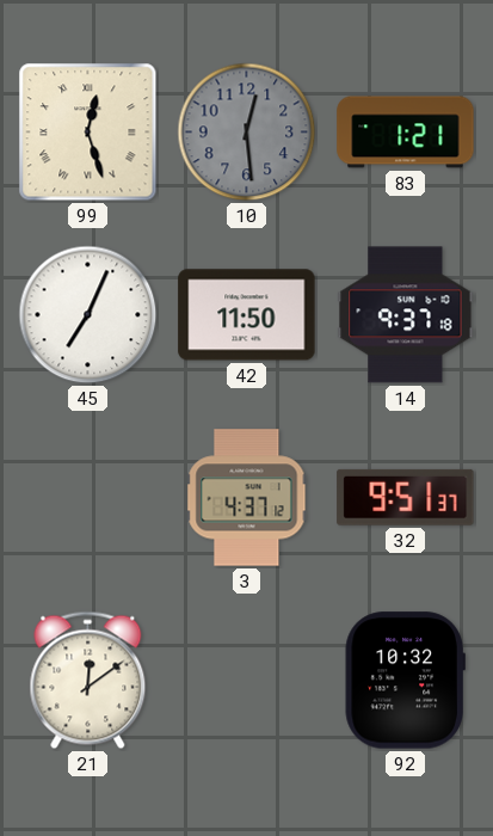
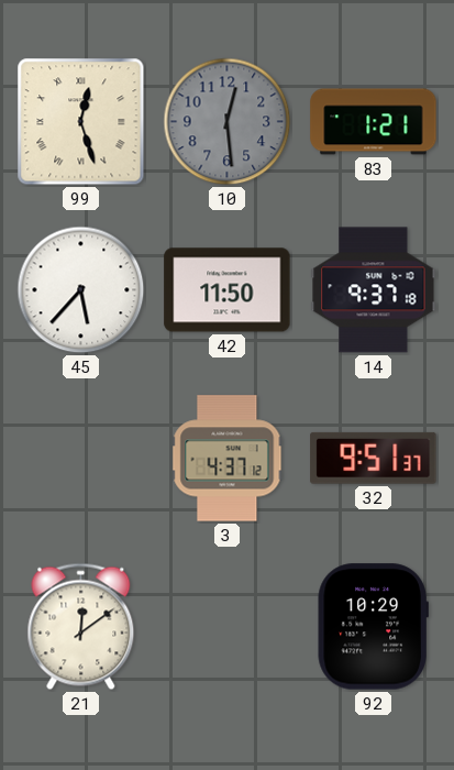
45: 7:04 -> 5:37
92: 10:32 -> 10:29
